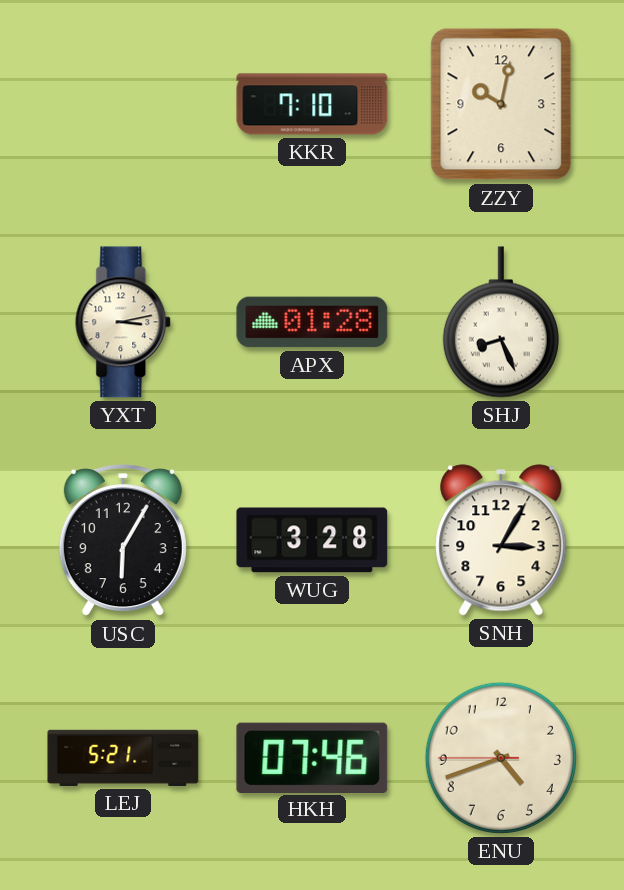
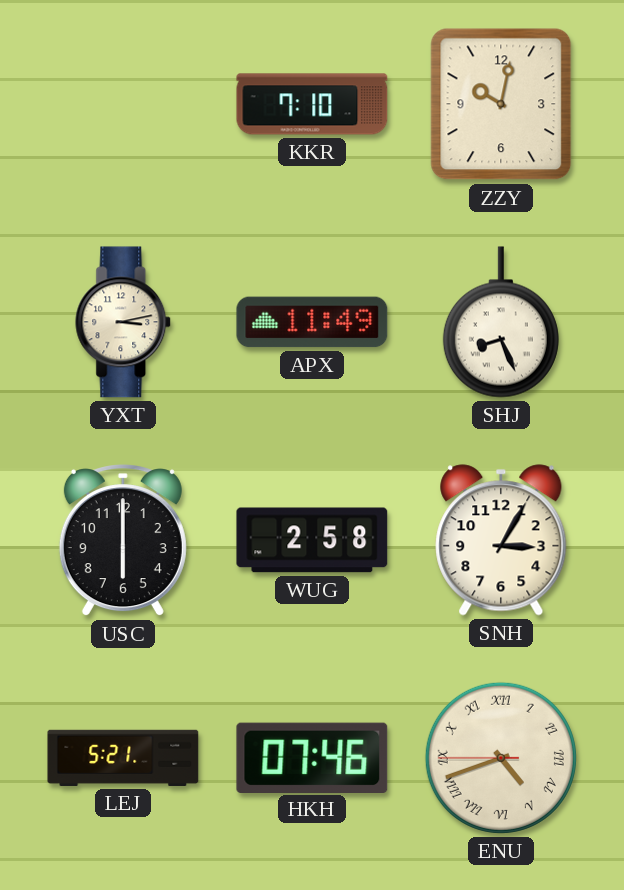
APX: 01:28 -> 11:49
USC: 6:05 -> 6:00
WUG: 3:28 -> 2:58
ENU numerals: Arabic -> Roman
